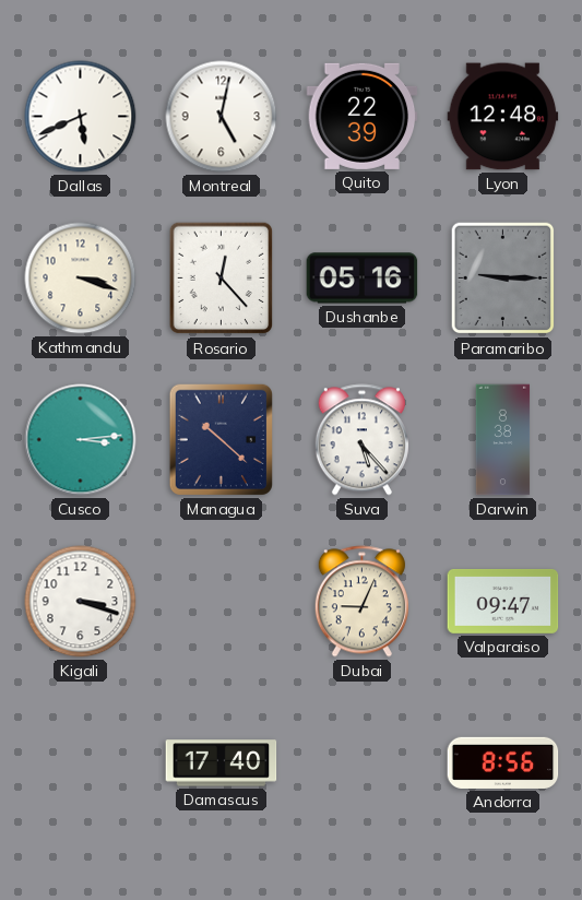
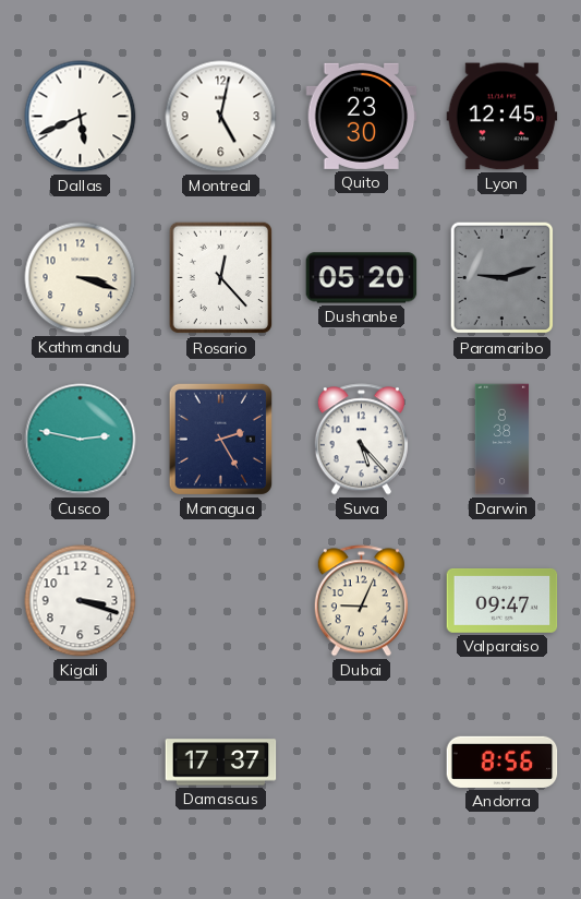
Quito: 22:39 -> 23:30
Lyon: 12:48 -> 12:45
Dushanbe: 05:16 -> 05:20
Paramaribo: 9:15 -> 9:12
Cusco: 3:14 -> 2:47
Managua: 10:22 -> 2:25
Damascus: 17:40 -> 17:37
